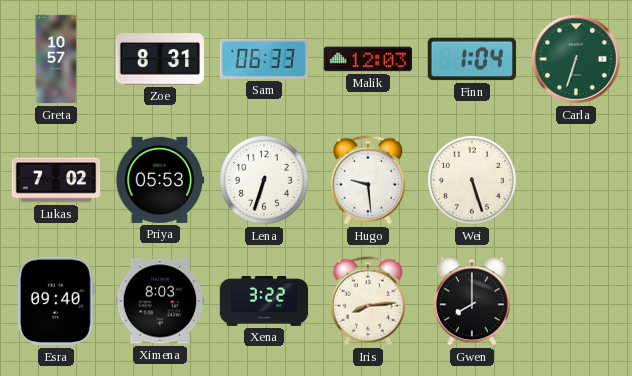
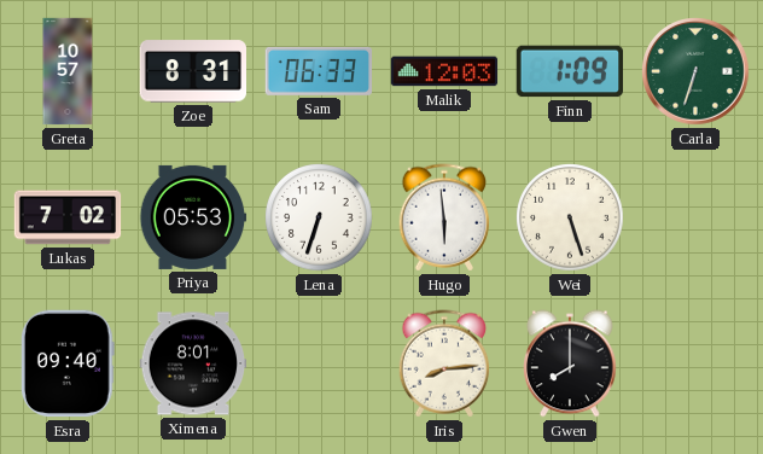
Finn: 1:04 -> 1:09
Hugo: 9:29 -> 5:59
Ximena: 8:03 -> 8:01
Xena: 3:22 -> none
